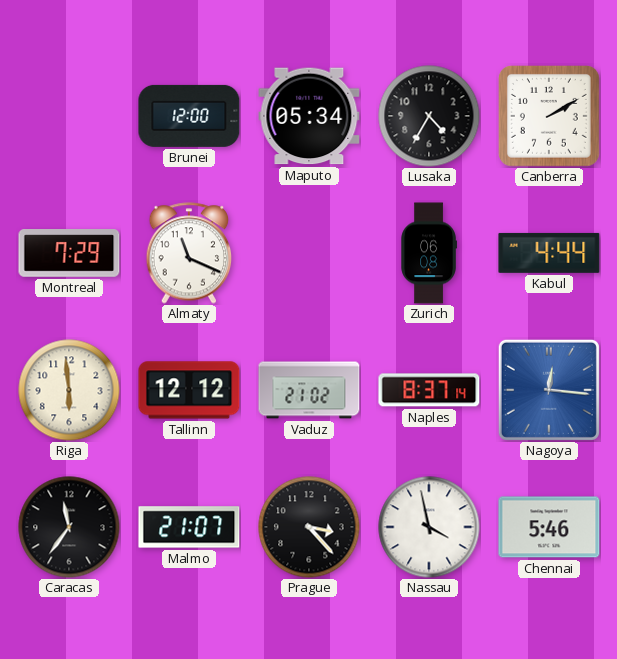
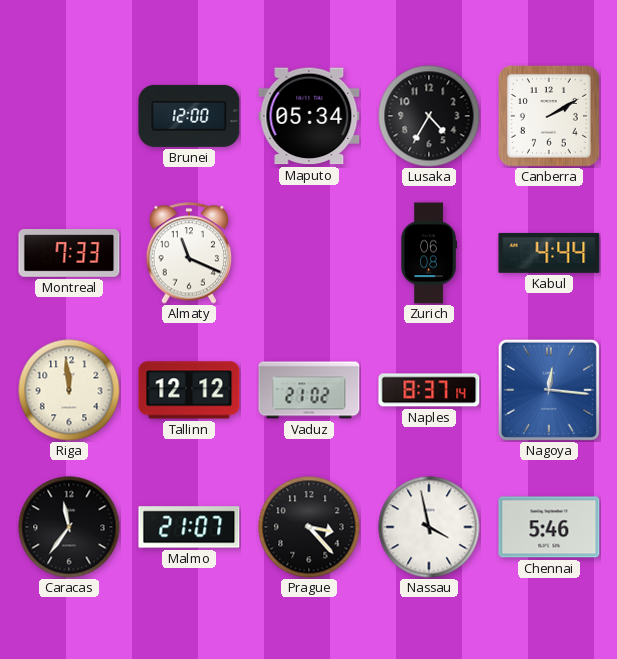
Montreal: 7:29 -> 7:33
Riga: 5:59 -> 11:59
